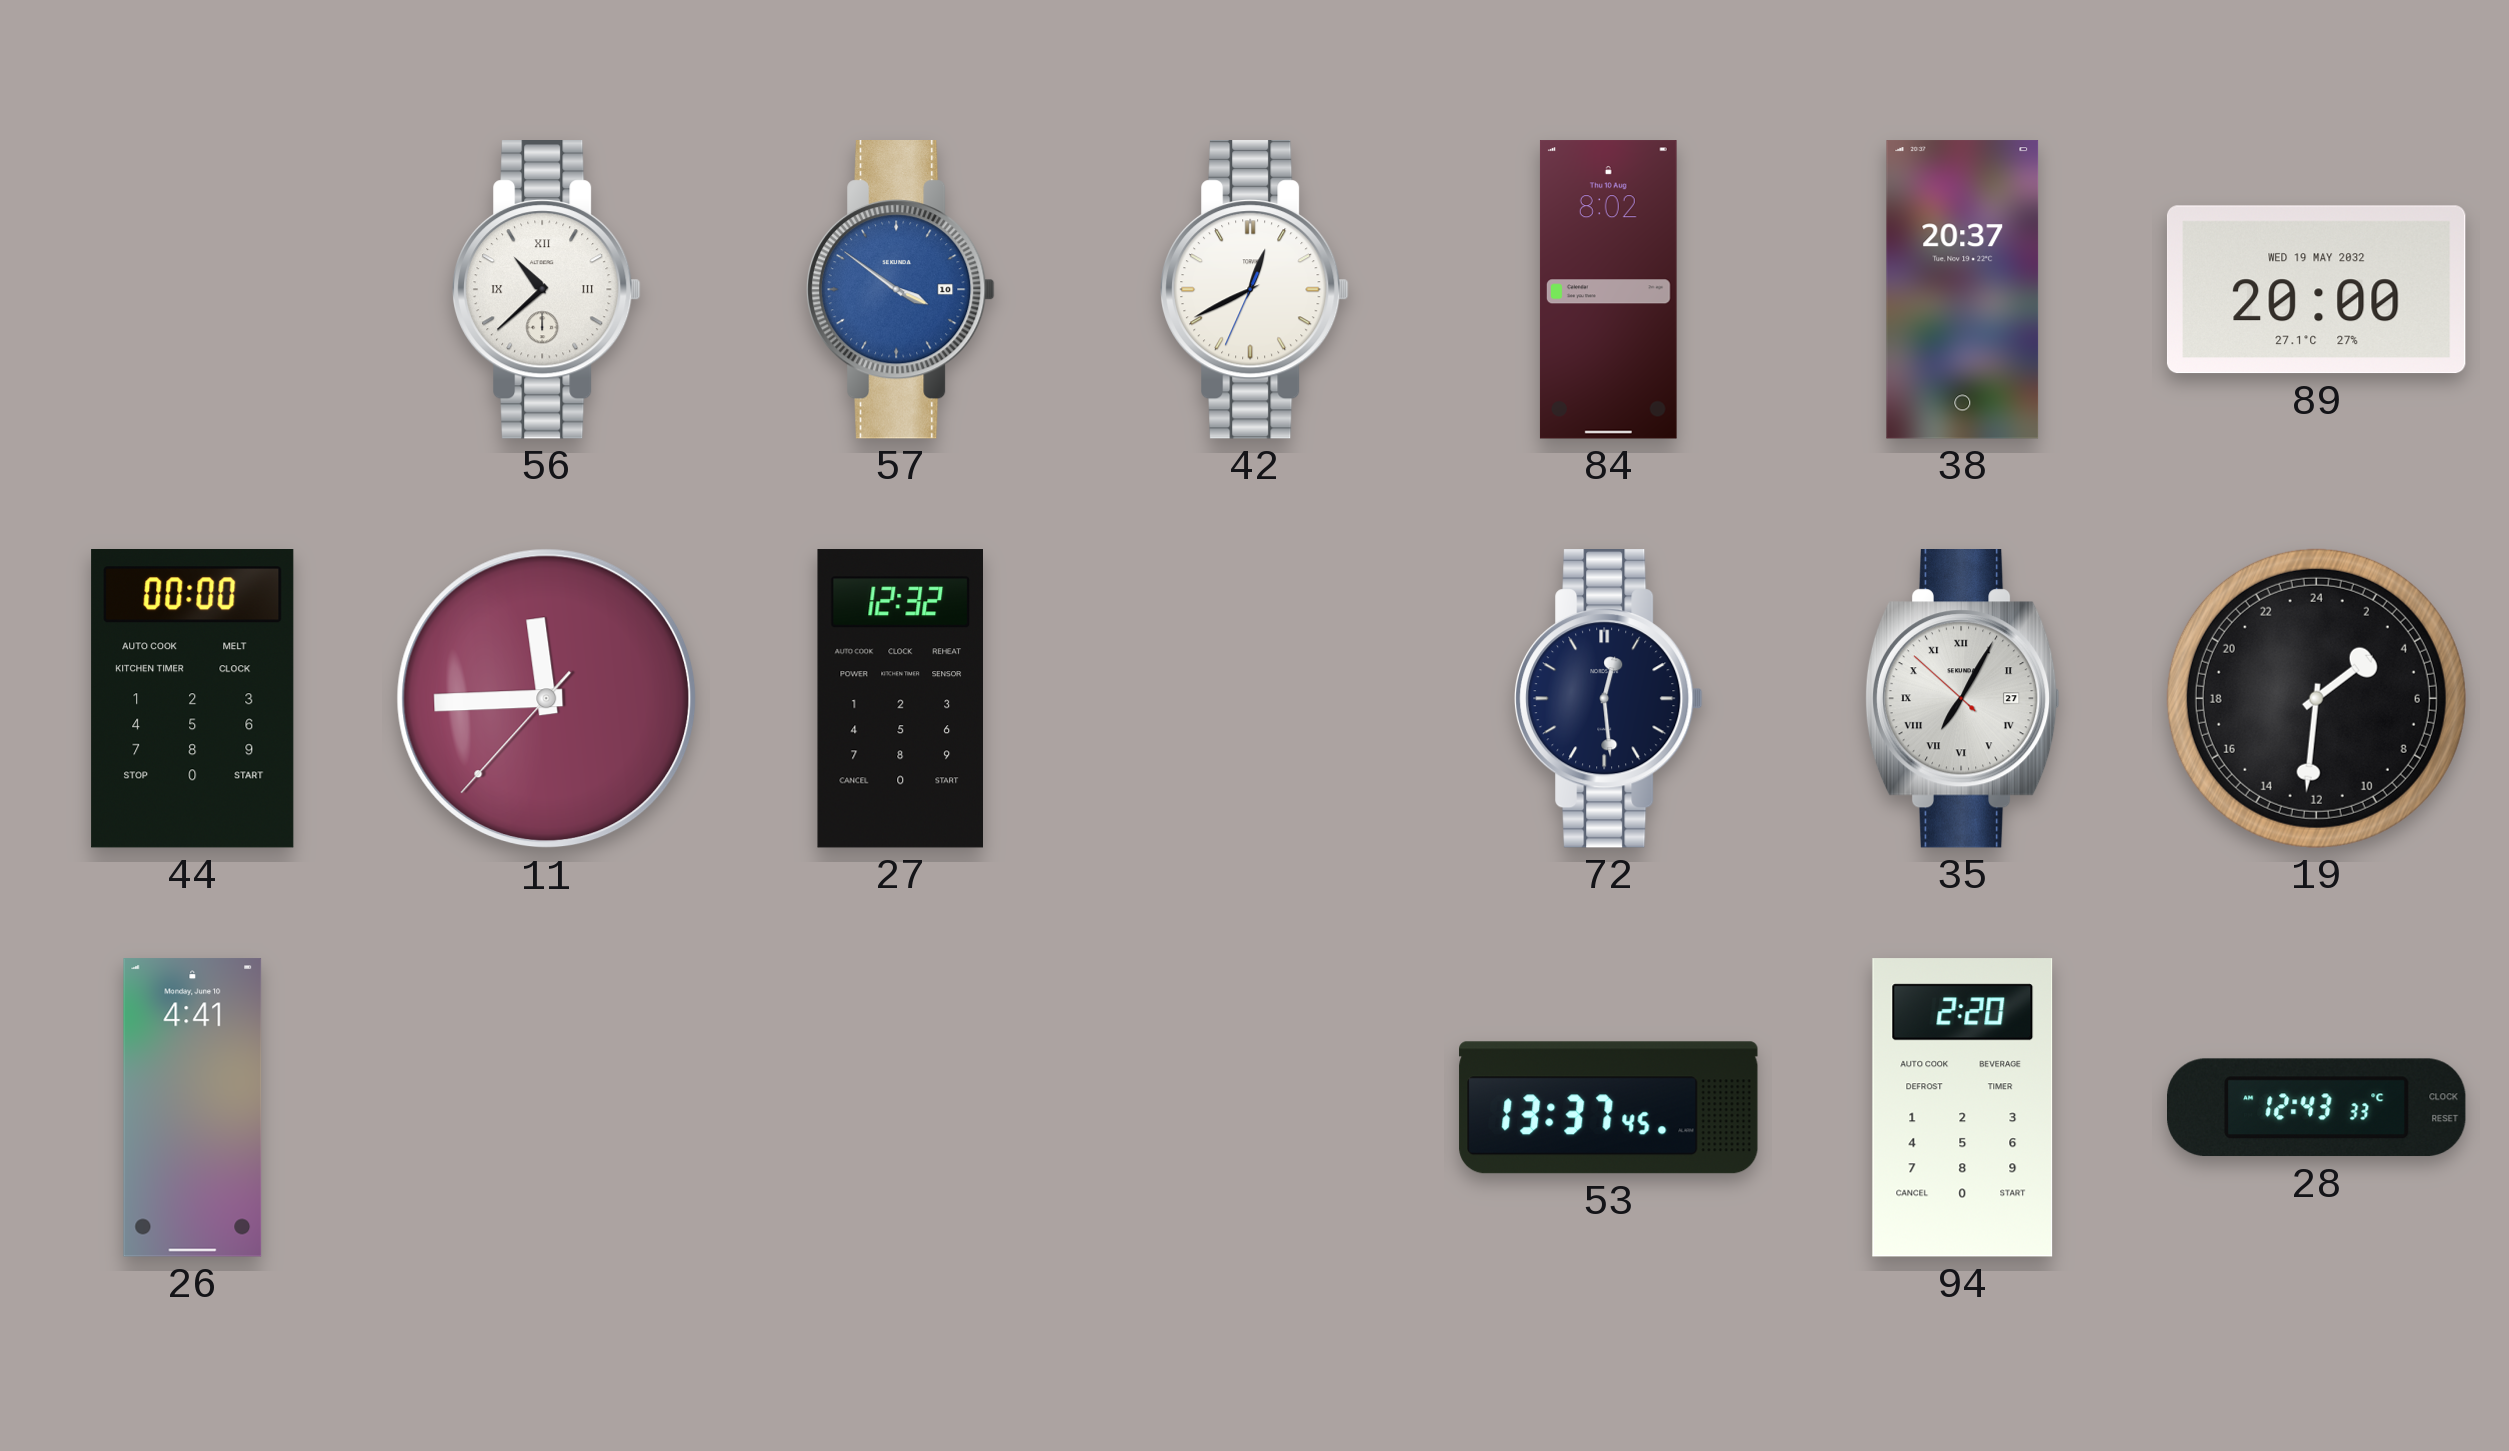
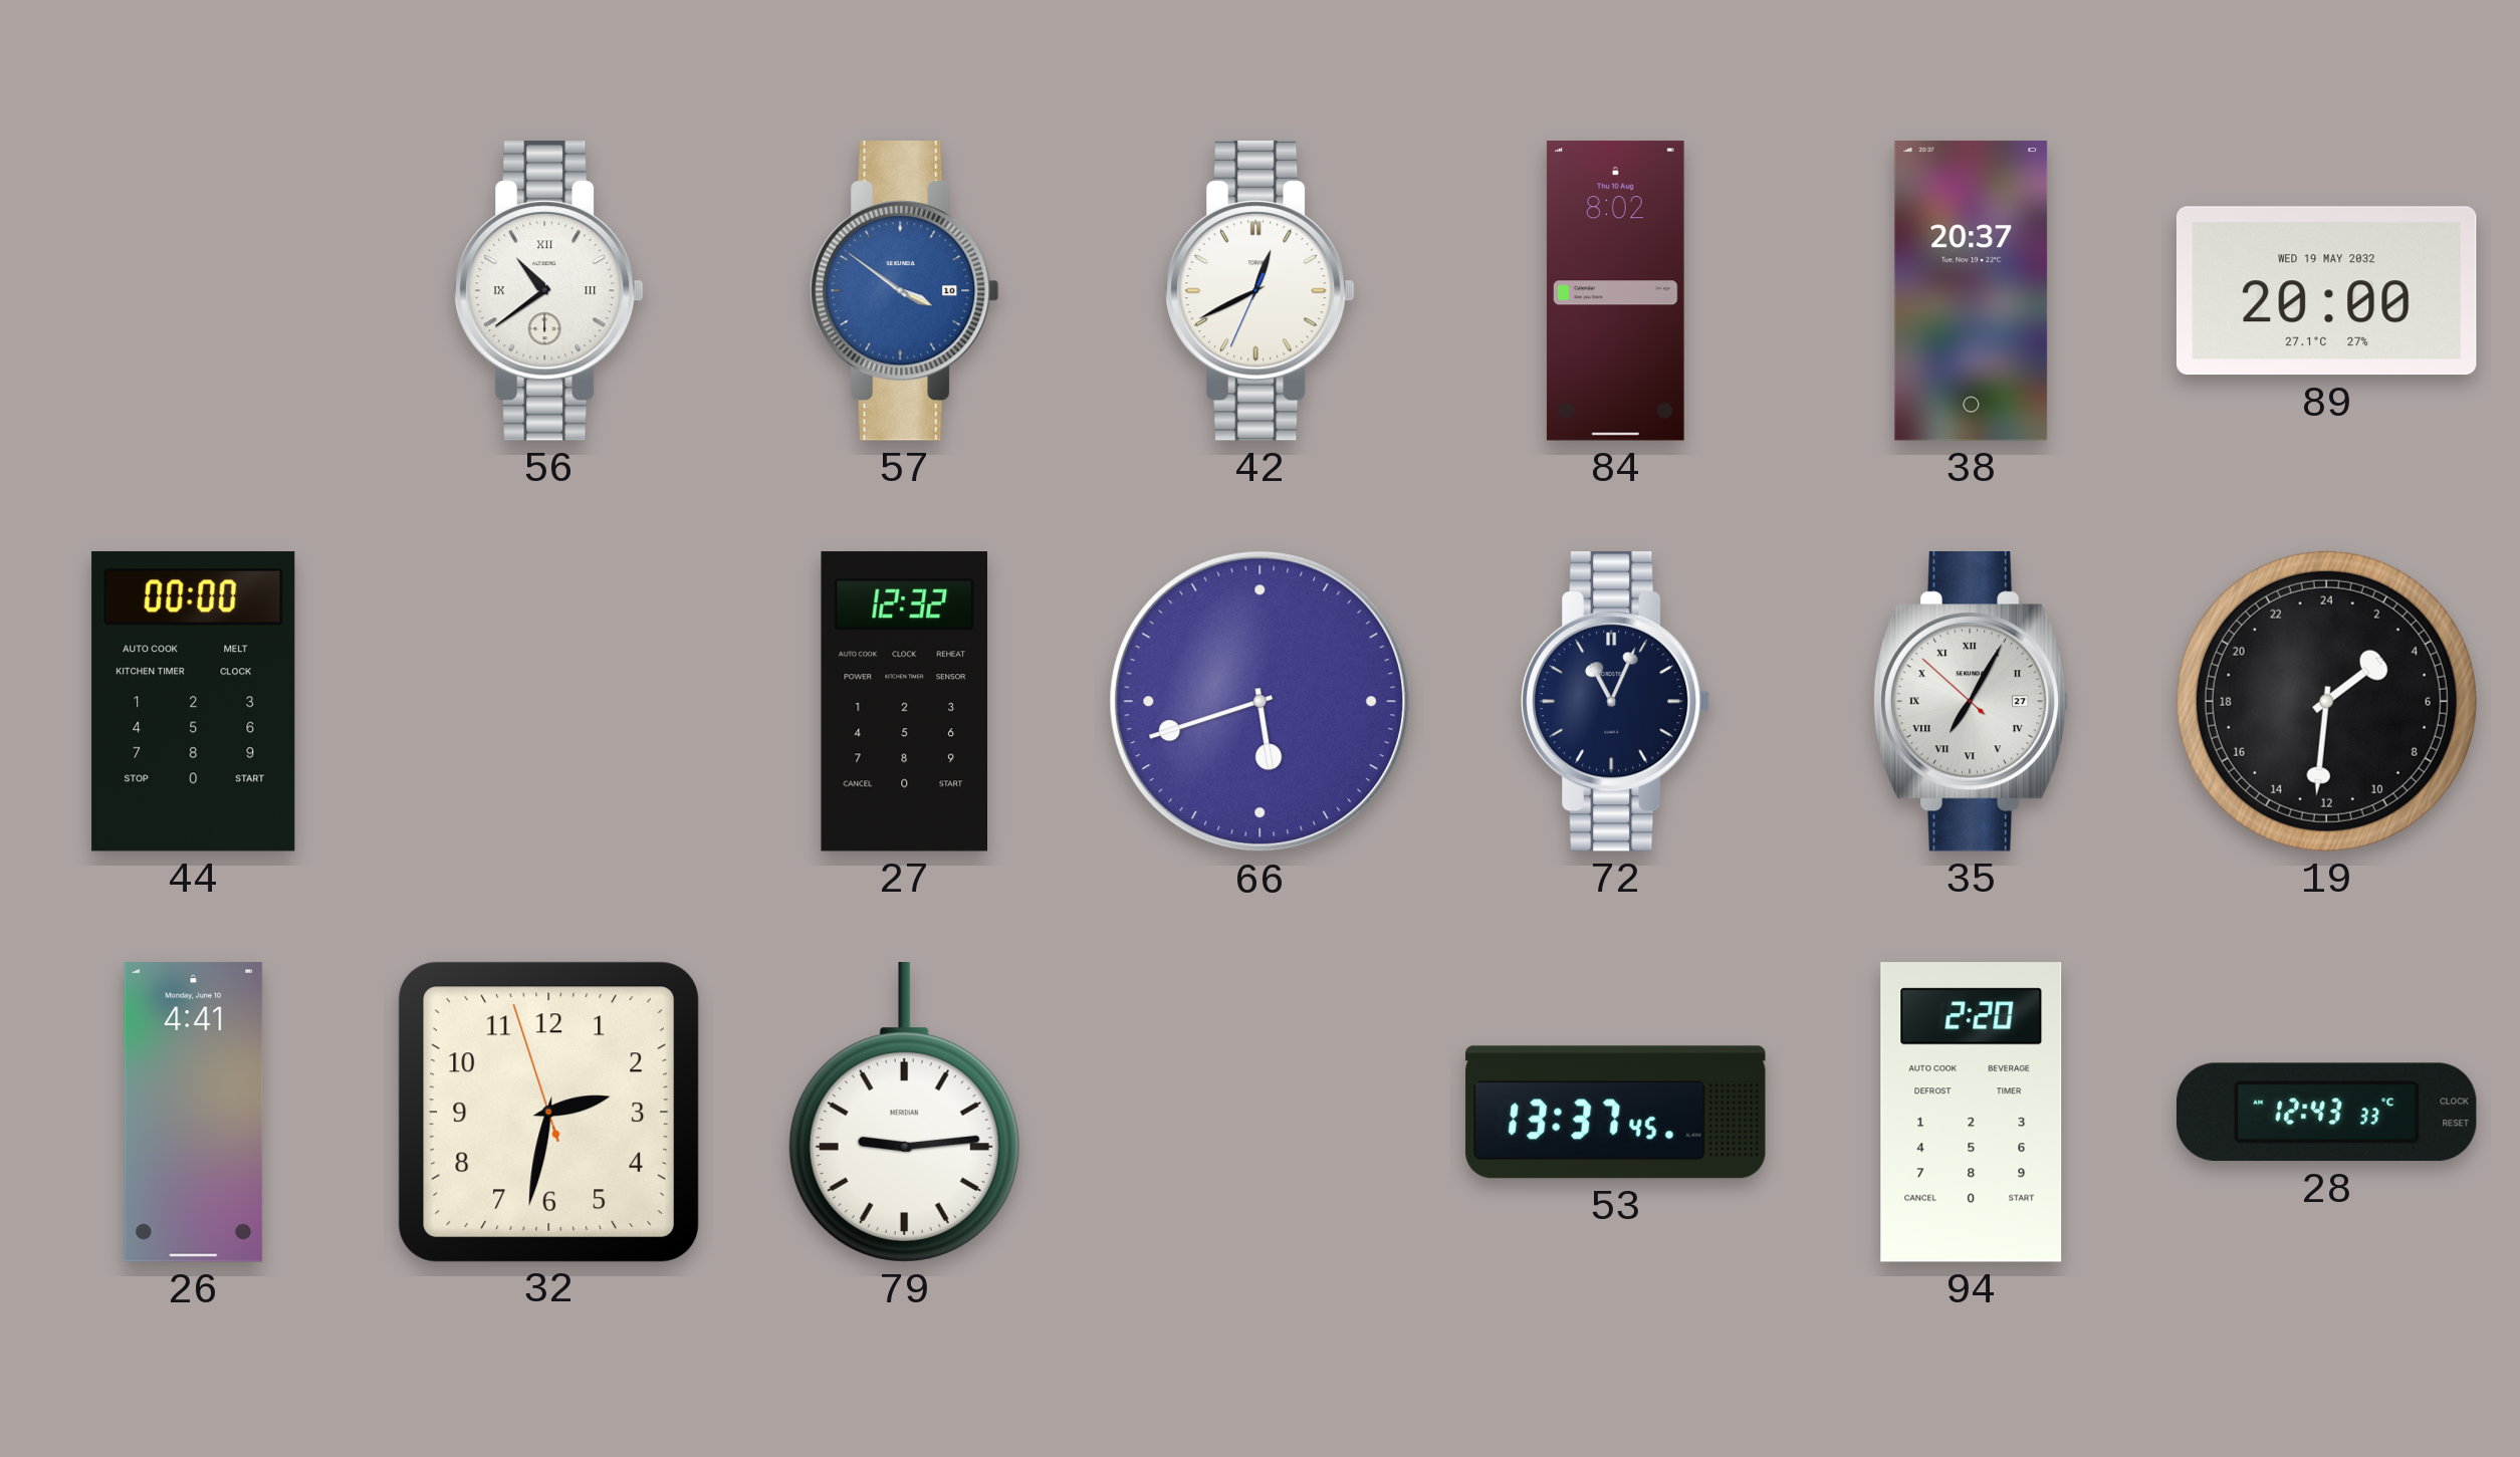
56: 10:38 -> 10:39
11: 11:44 -> none
66: none -> 5:42
72: 12:29 -> 11:04
32: none -> 2:31
79: none -> 9:14
